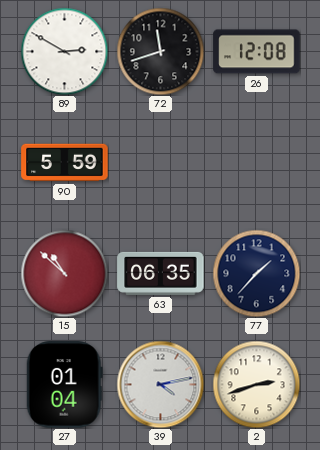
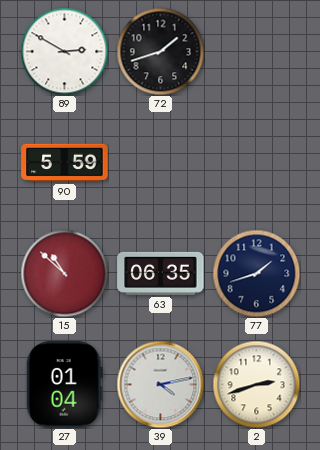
72: 11:42 -> 1:42
26: 12:08 -> none
77: 1:37 -> 1:42
